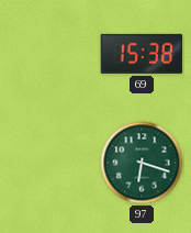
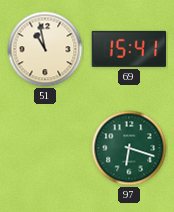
51: none -> 10:58
69: 15:38 -> 15:41
